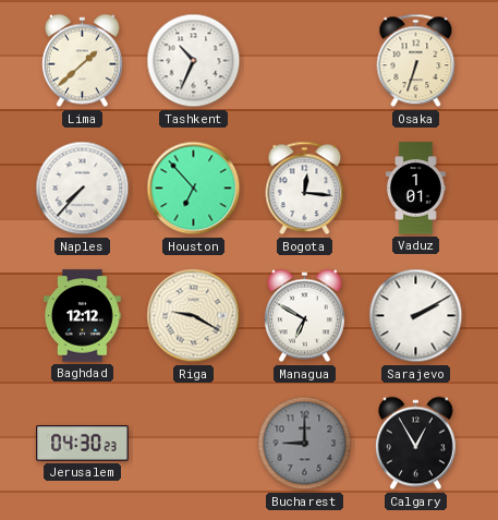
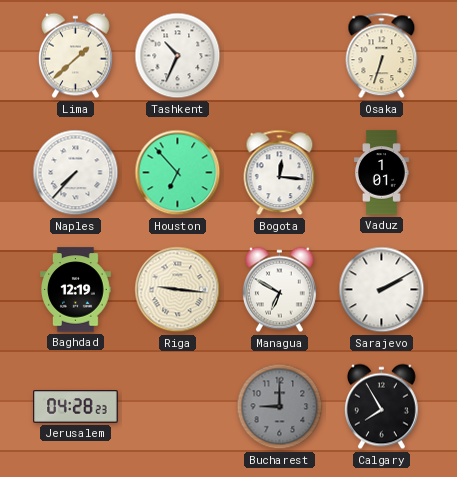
Baghdad: 12:12 -> 12:19
Riga: 9:20 -> 9:16
Jerusalem: 04:30 -> 04:28
Calgary: 12:55 -> 7:55
